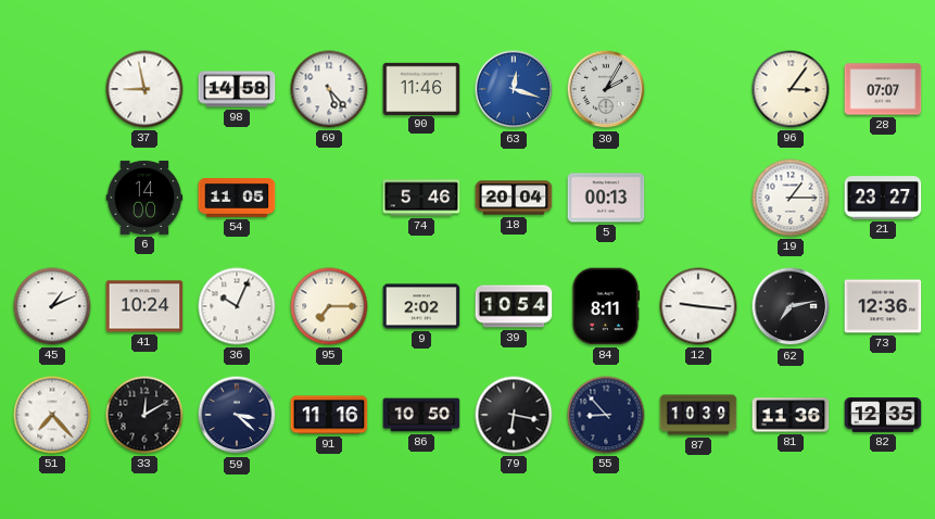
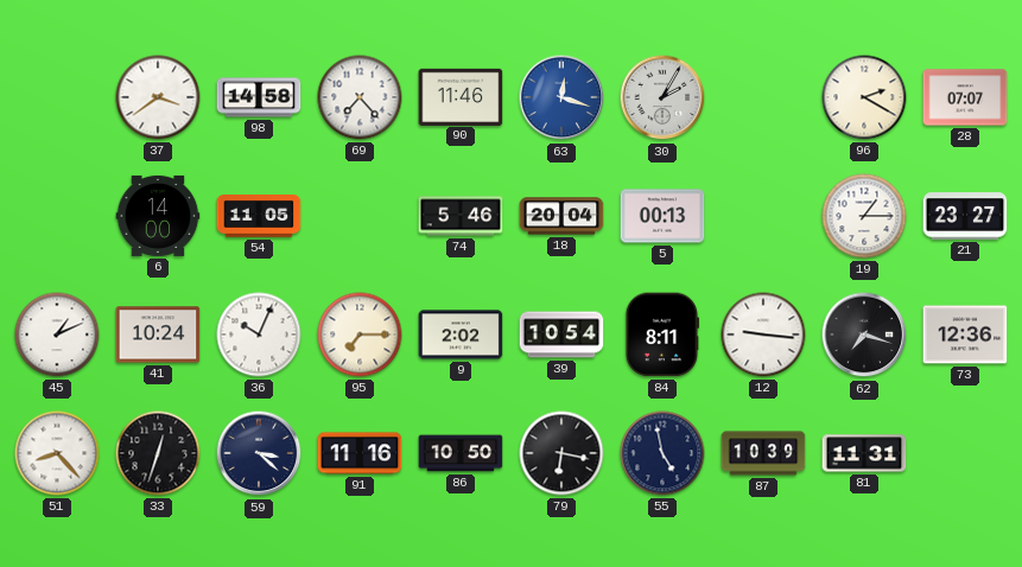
37: 8:58 -> 3:39
69: 5:23 -> 7:23
96: 3:06 -> 2:20
62: 7:13 -> 7:18
51: 7:23 -> 8:23
33: 12:10 -> 12:33
55: 8:53 -> 4:58
81: 11:36 -> 11:31
82: 12:35 -> none
